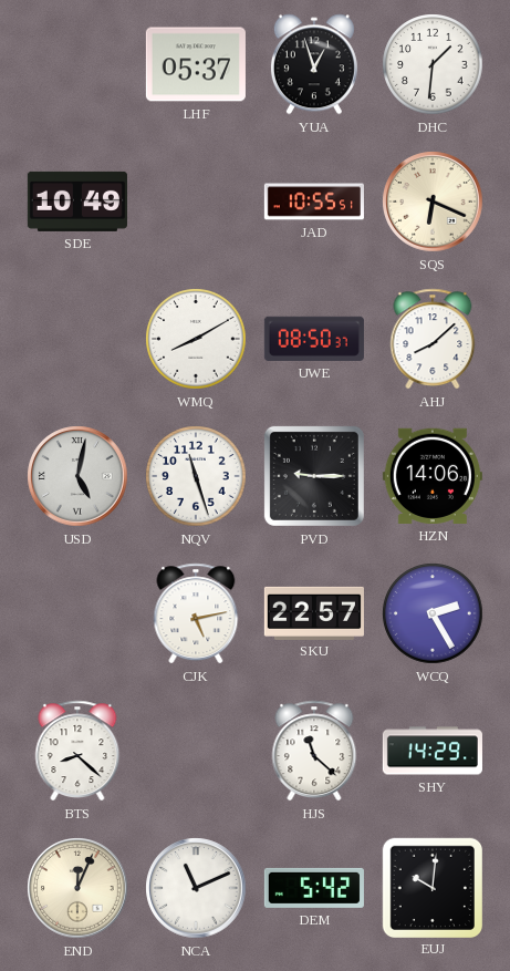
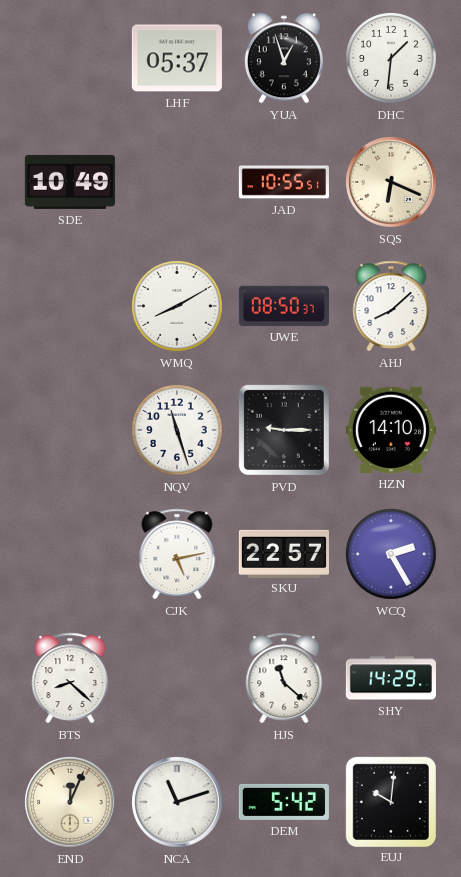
USD: 5:02 -> none
HZN: 14:06 -> 14:10
NCA: 11:11 -> 11:12
